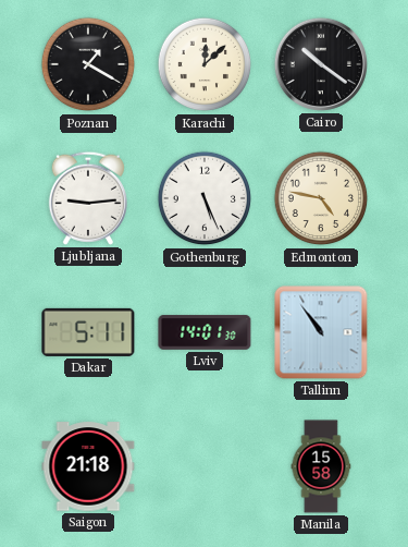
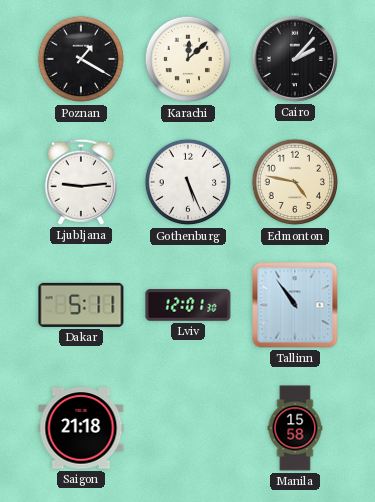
Cairo: 10:21 -> 2:07
Lviv: 14:01 -> 12:01
